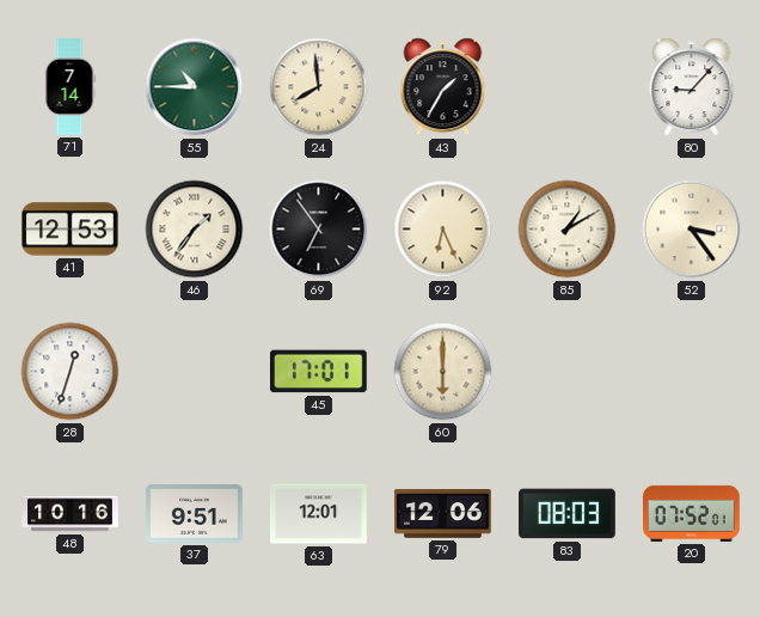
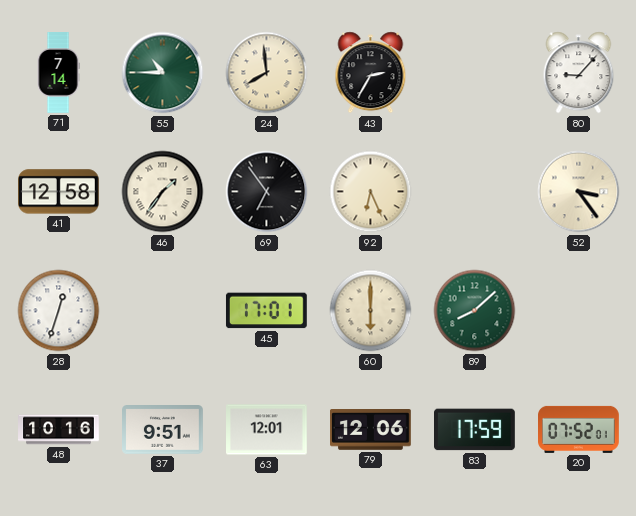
43: 1:35 -> 2:35
41: 12:53 -> 12:58
85: 1:10 -> none
89: none -> 8:08
83: 08:03 -> 17:59
